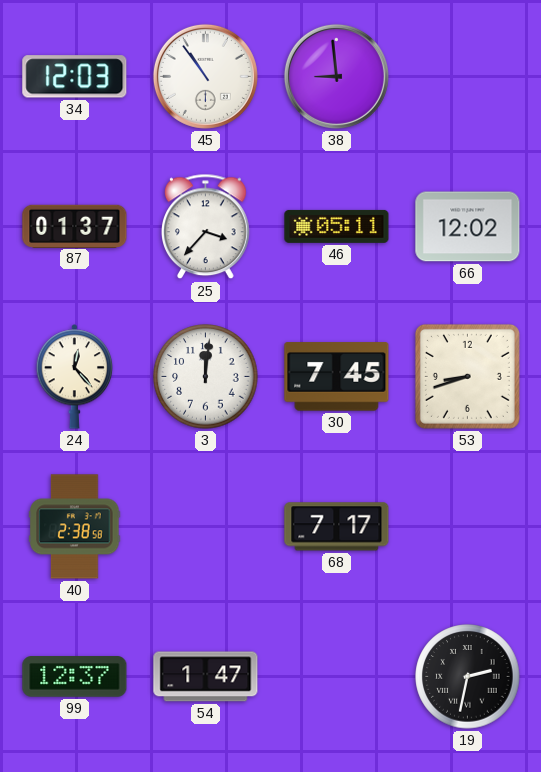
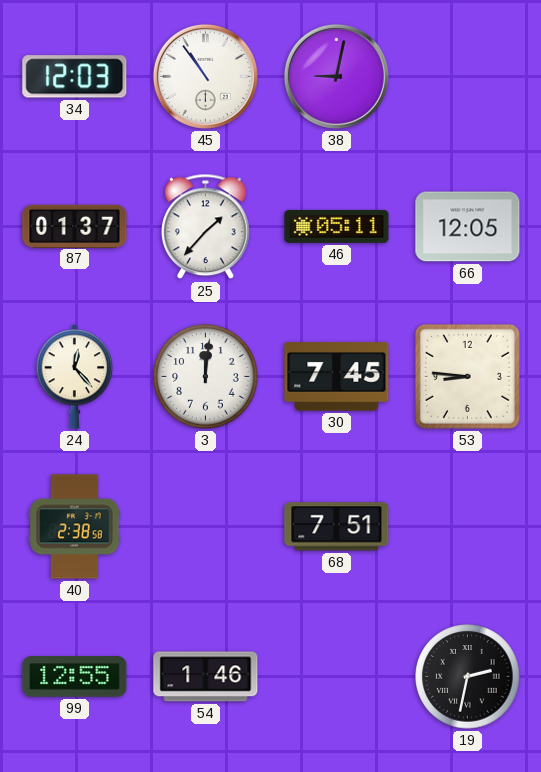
38: 8:59 -> 9:02
25: 3:37 -> 1:37
66: 12:02 -> 12:05
53: 8:42 -> 8:46
68: 7:17 -> 7:51
99: 12:37 -> 12:55
54: 1:47 -> 1:46
